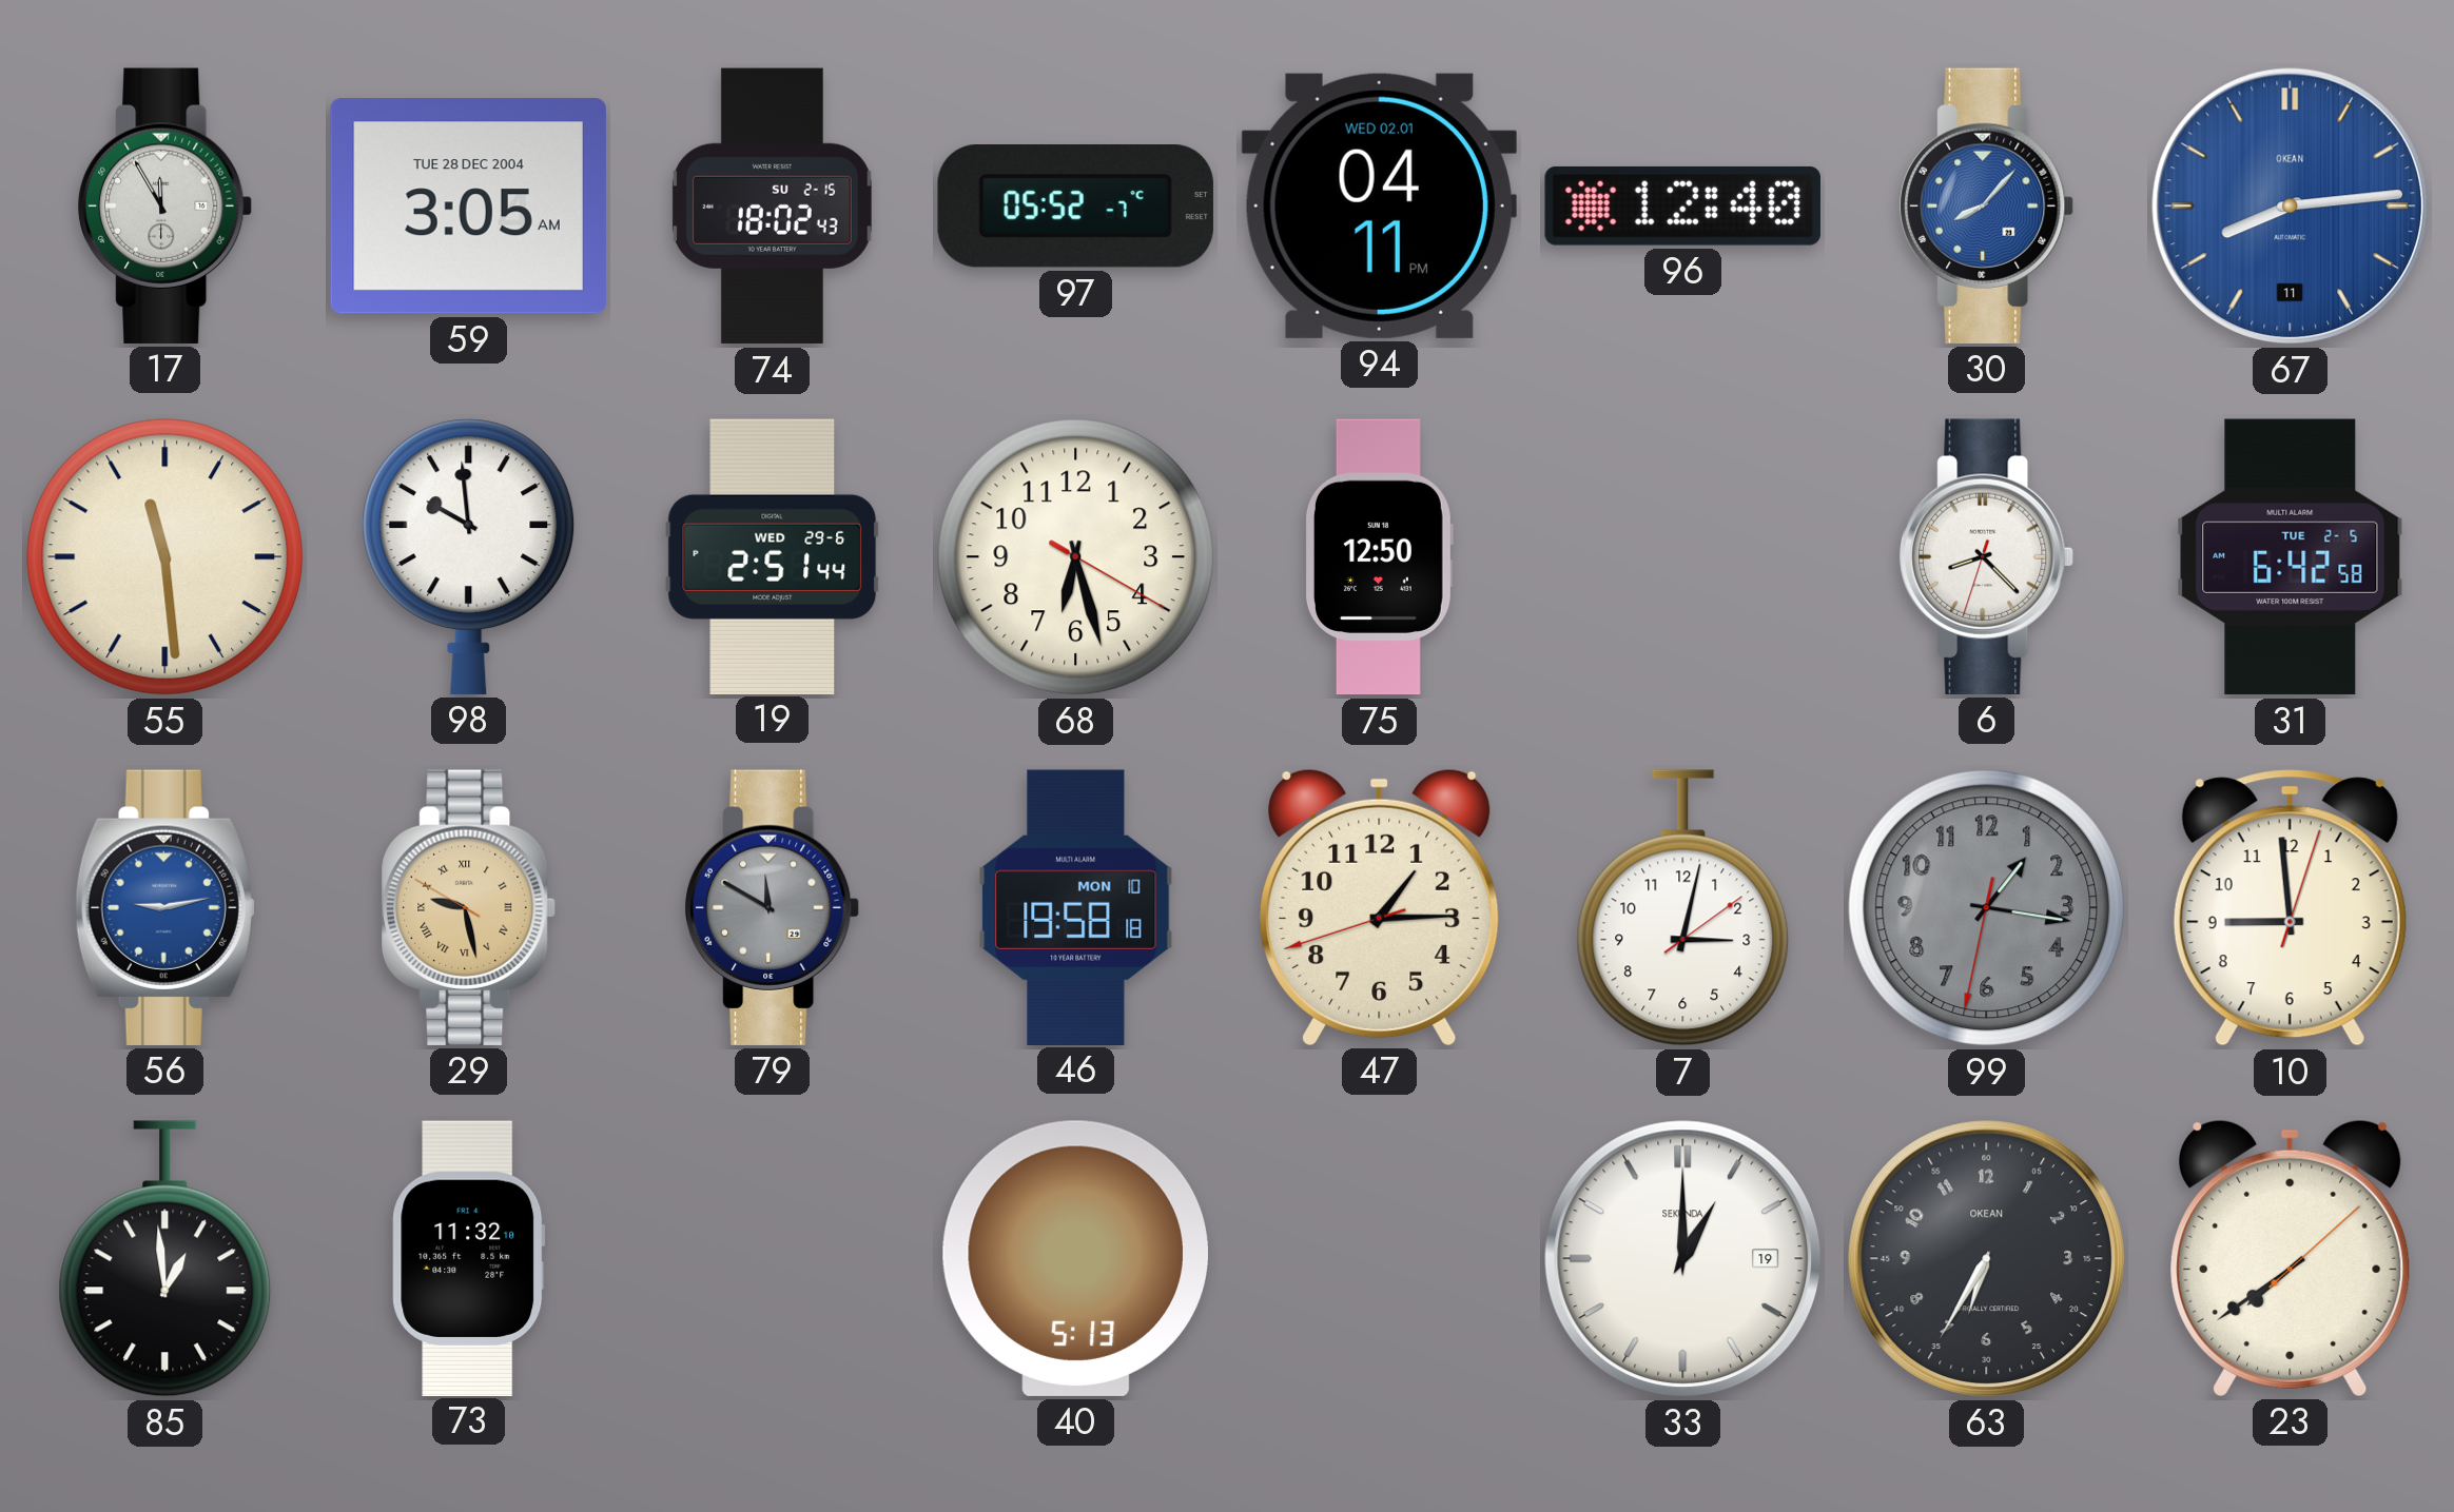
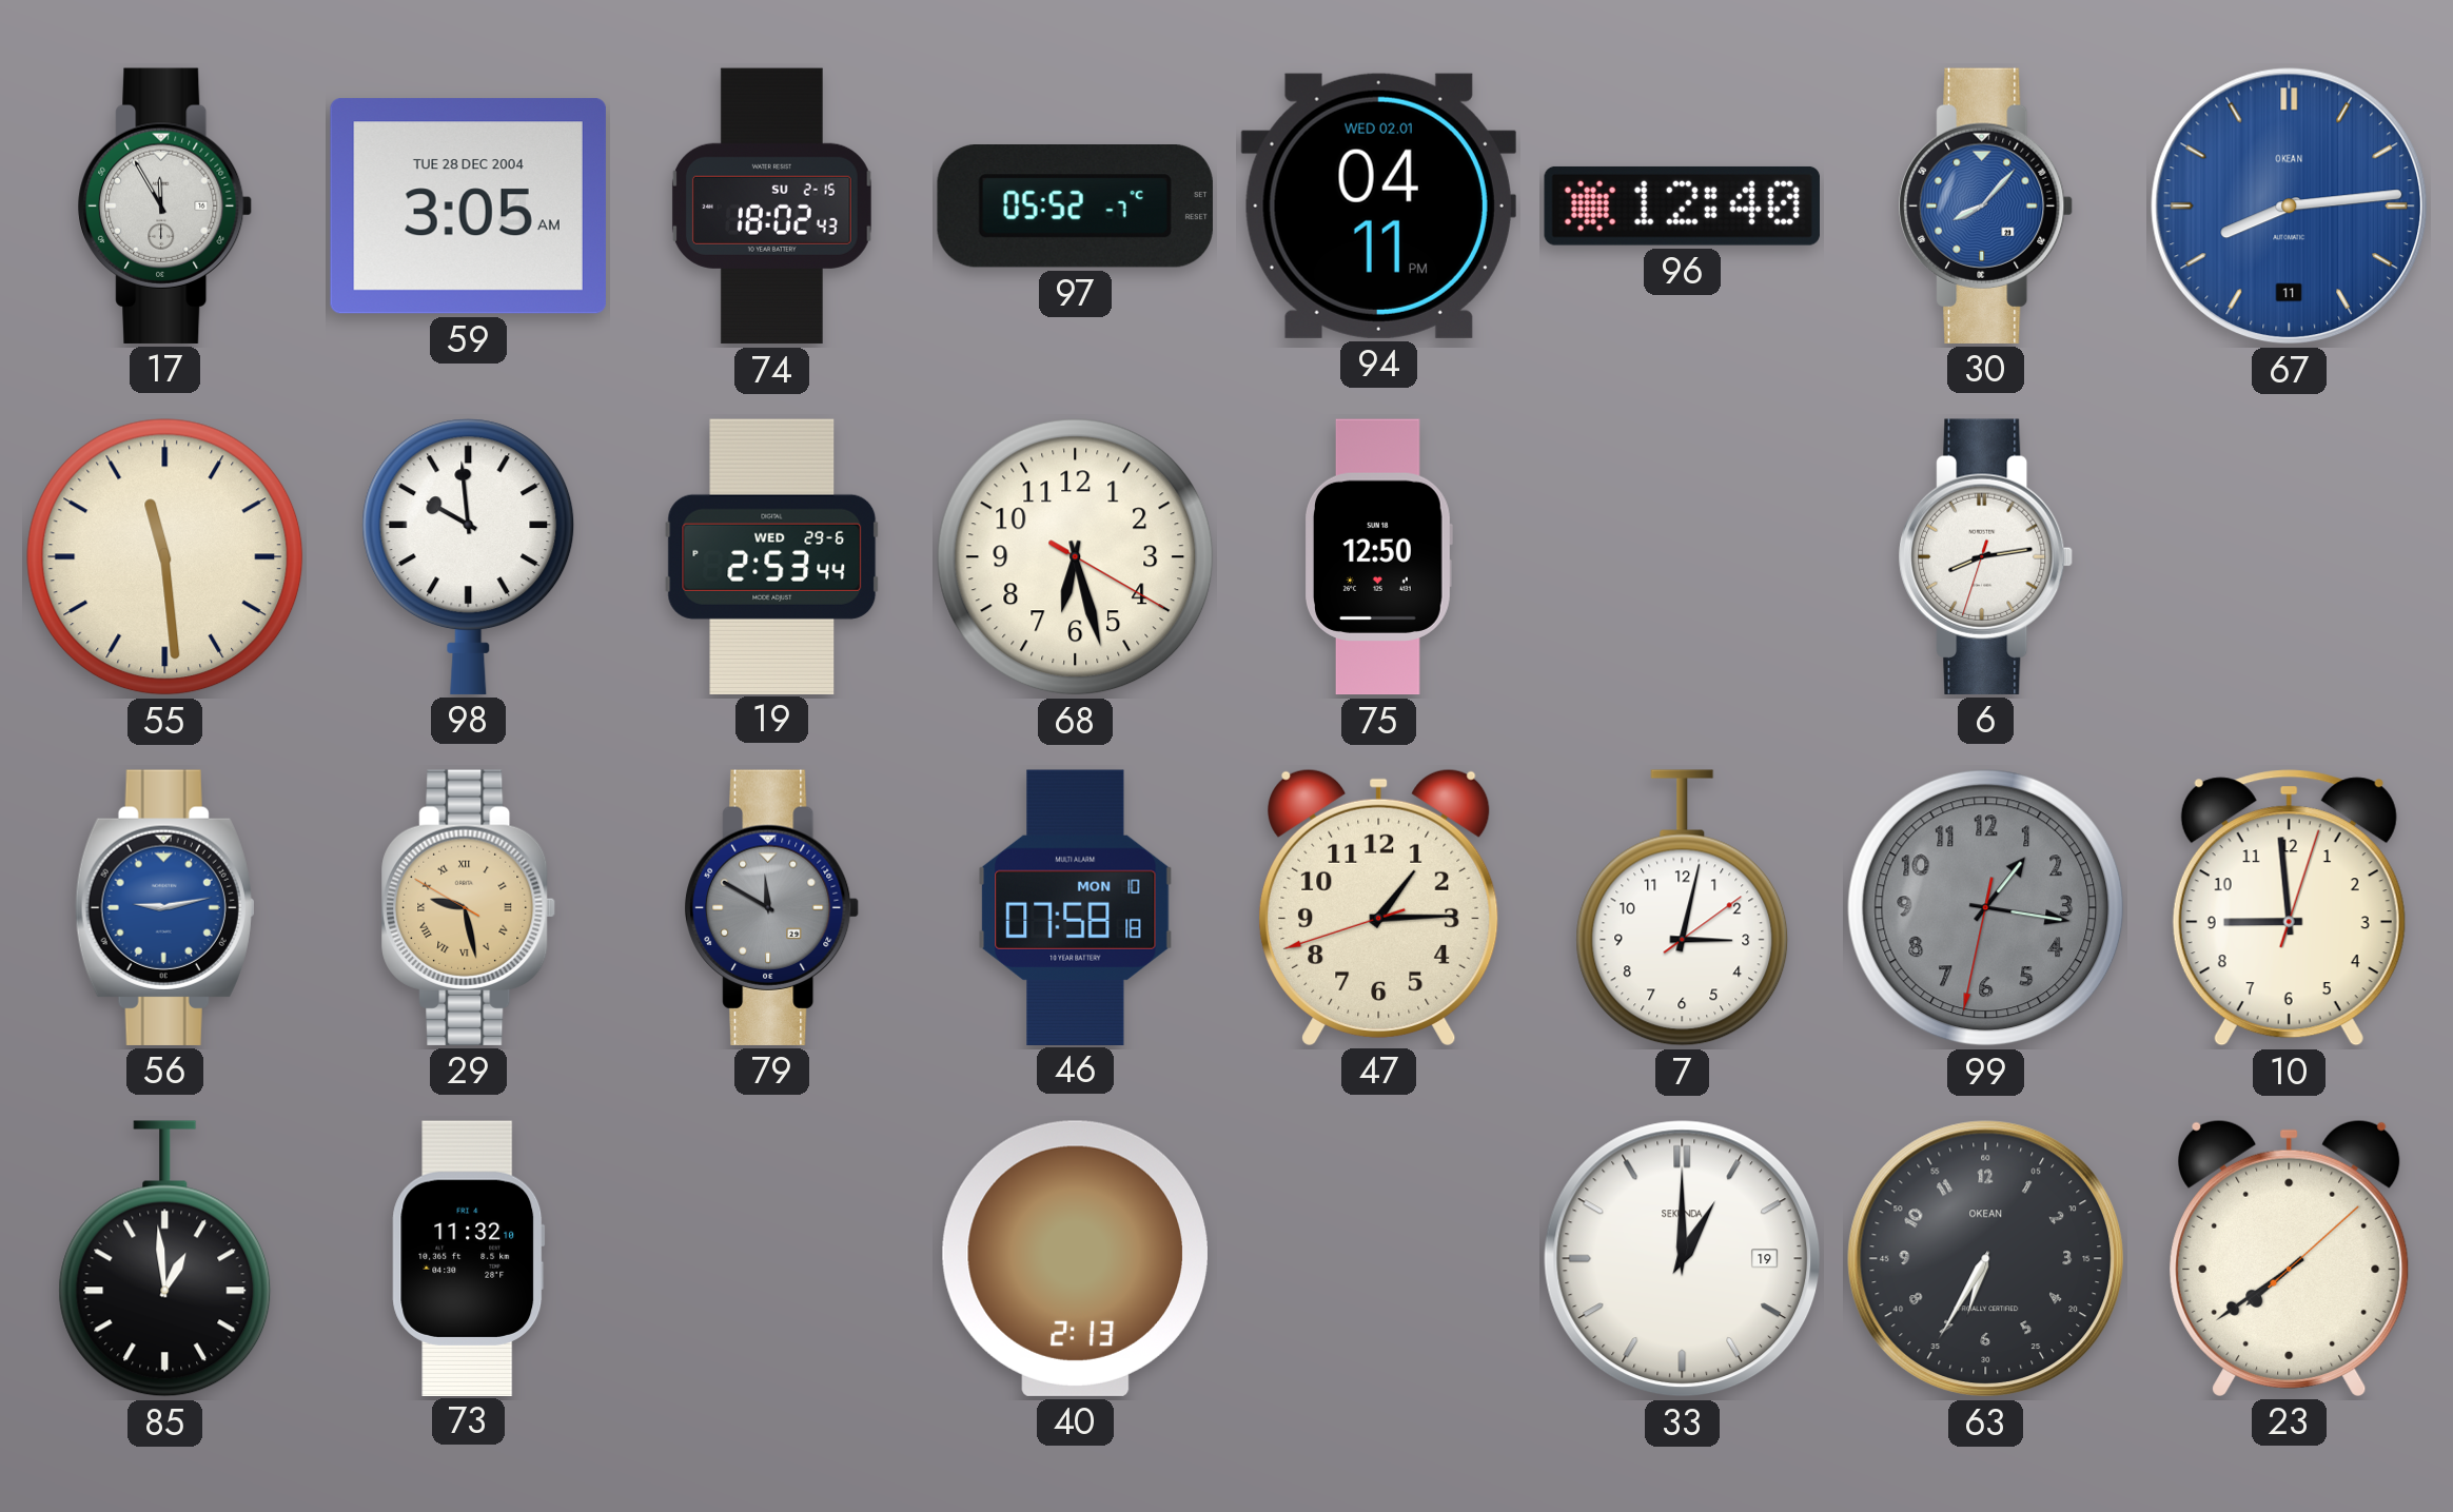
19: 2:51 -> 2:53
6: 8:22 -> 8:13
31: 6:42 -> none
46: 19:58 -> 07:58
40: 5:13 -> 2:13
